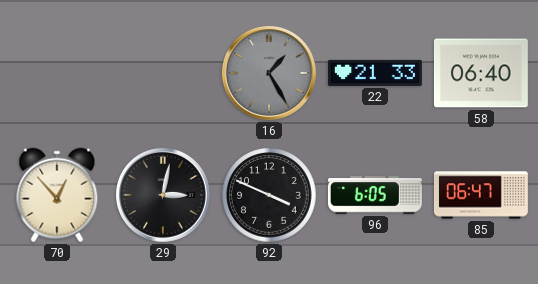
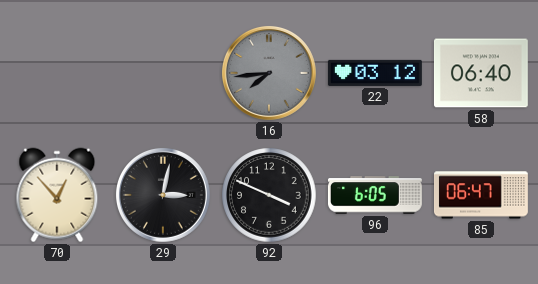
16: 1:25 -> 7:44
22: 21:33 -> 03:12
